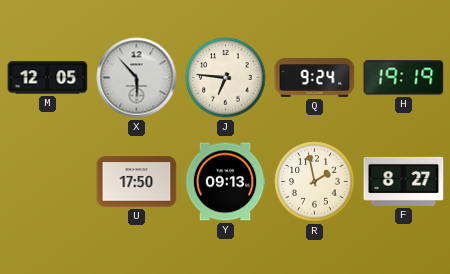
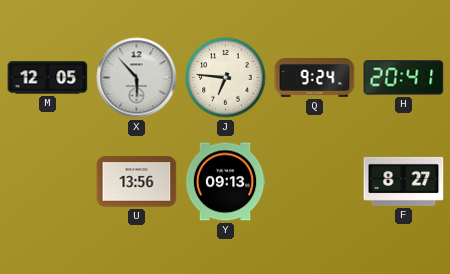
H: 19:19 -> 20:41
U: 17:50 -> 13:56
R: 1:58 -> none
